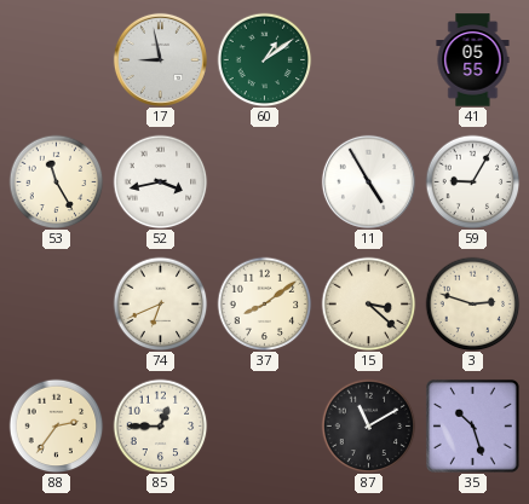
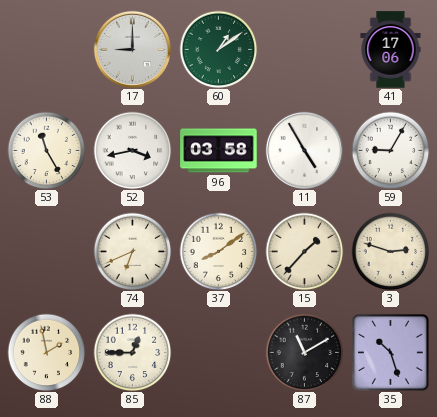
17: 8:58 -> 9:00
41: 05:55 -> 17:06
96: none -> 03:58
15: 3:22 -> 1:37
88: 2:36 -> 1:58
